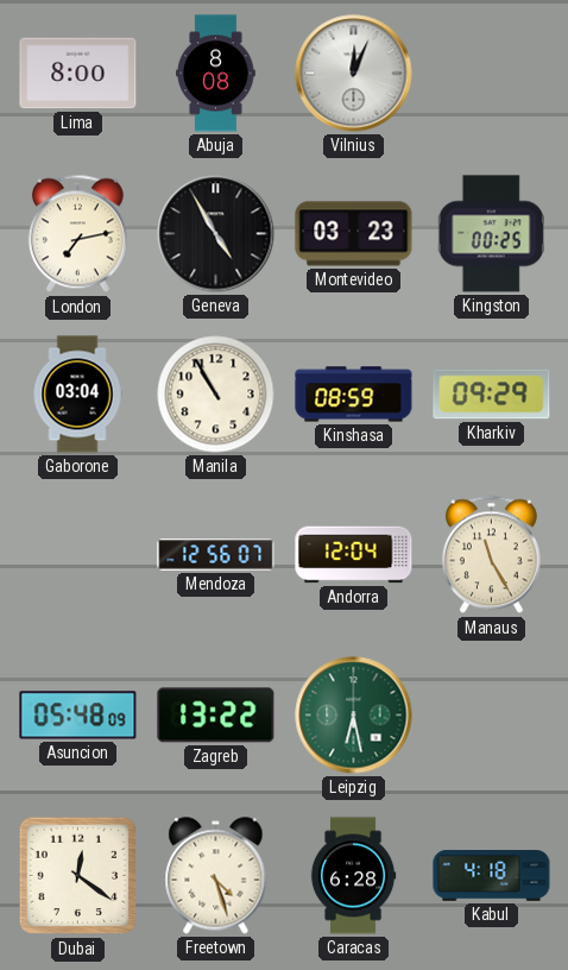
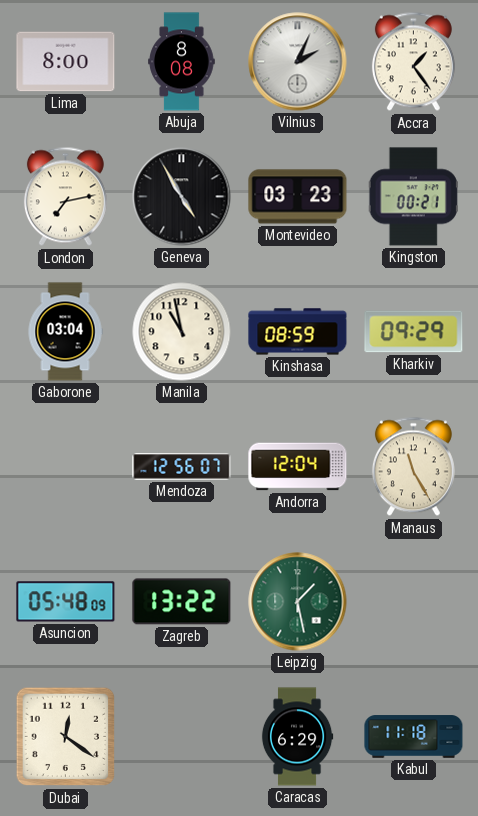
Vilnius: 12:04 -> 2:04
Accra: none -> 1:24
Kingston: 00:25 -> 00:21
Manila: 10:55 -> 10:58
Leipzig: 6:28 -> 1:28
Freetown: 4:27 -> none
Caracas: 6:28 -> 6:29
Kabul: 4:18 -> 11:18
